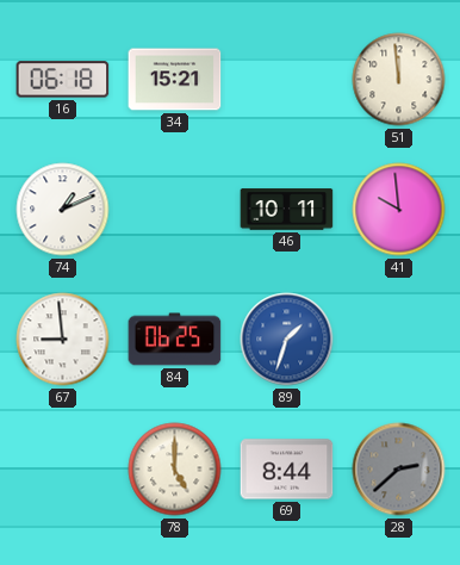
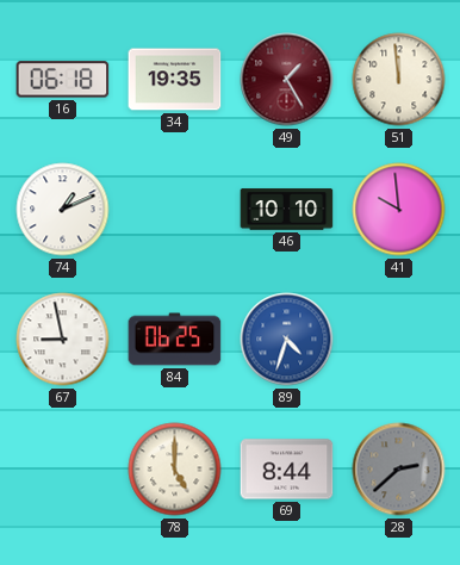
34: 15:21 -> 19:35
49: none -> 1:25
46: 10:11 -> 10:10
67: 8:59 -> 8:58
89: 1:33 -> 4:33
